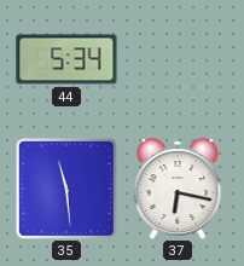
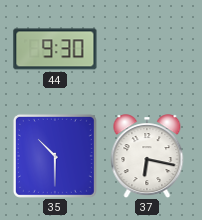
44: 5:34 -> 9:30
35: 11:29 -> 10:30
